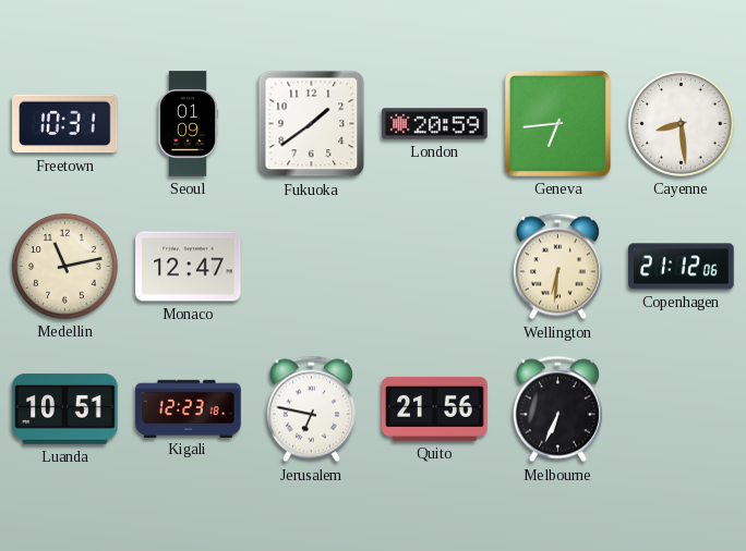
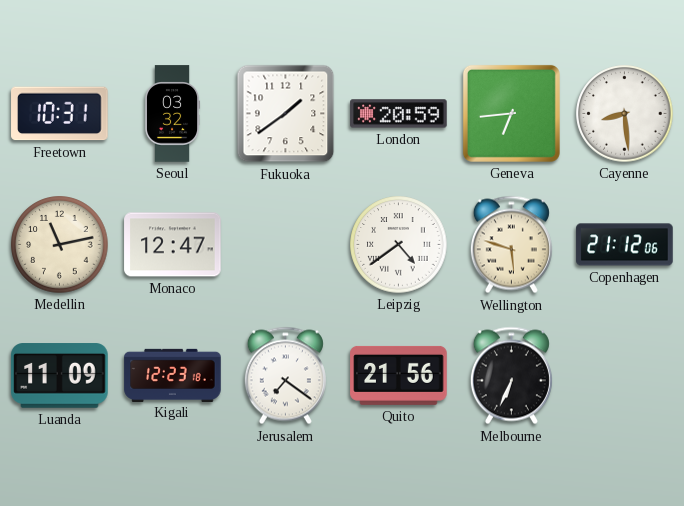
Seoul: 01:09 -> 03:32
Leipzig: none -> 4:39
Wellington: 6:31 -> 5:48
Luanda: 10:51 -> 11:09
Jerusalem: 6:47 -> 7:21
